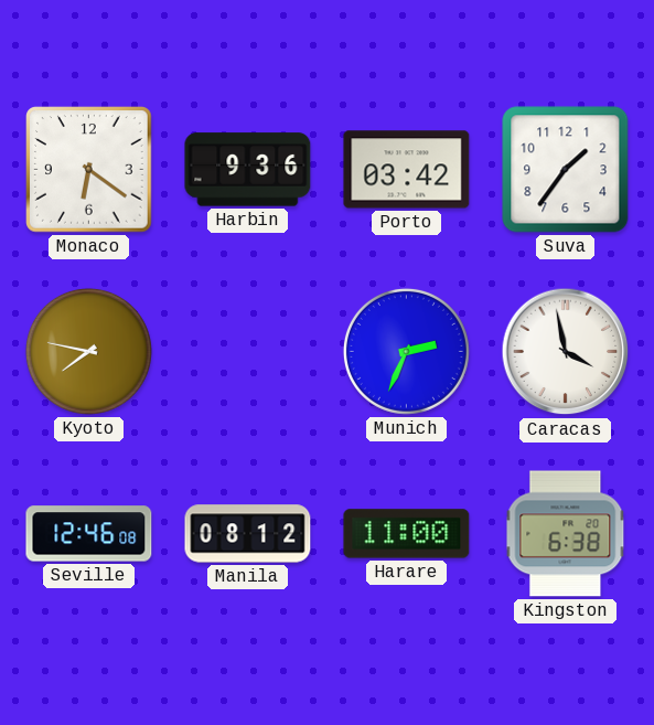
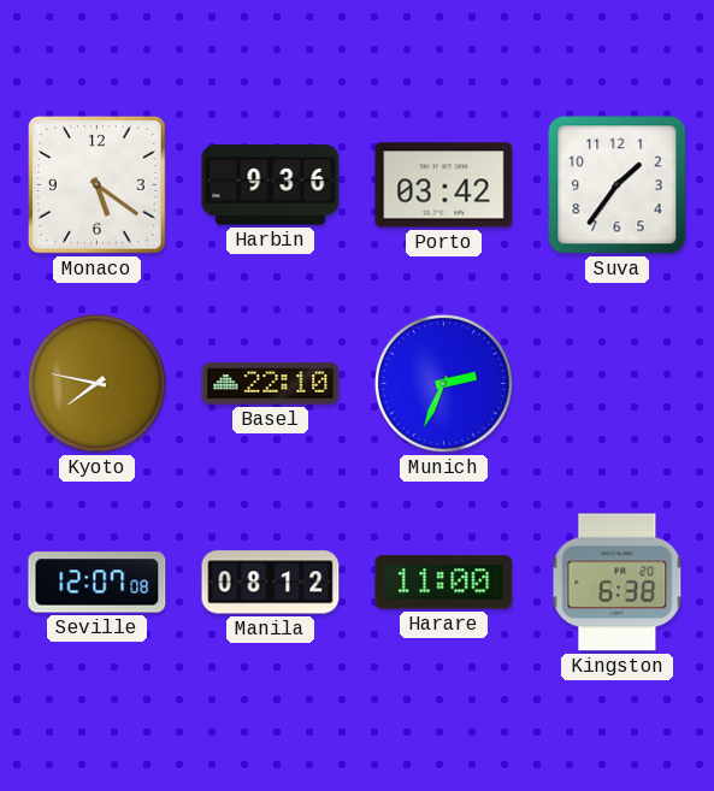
Monaco: 6:21 -> 5:21
Basel: none -> 22:10
Caracas: 3:58 -> none
Seville: 12:46 -> 12:07
